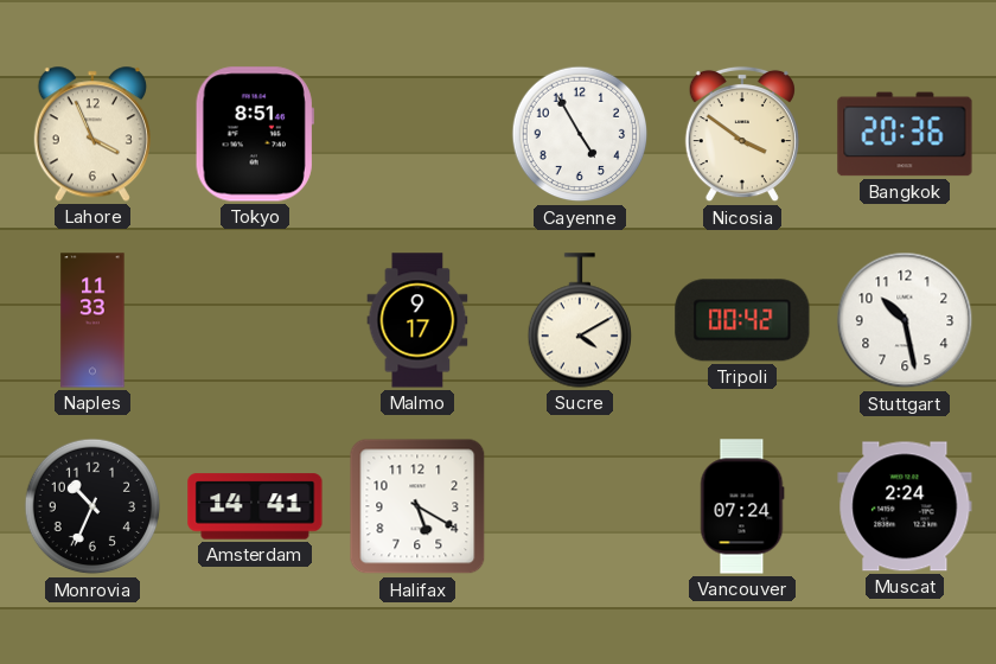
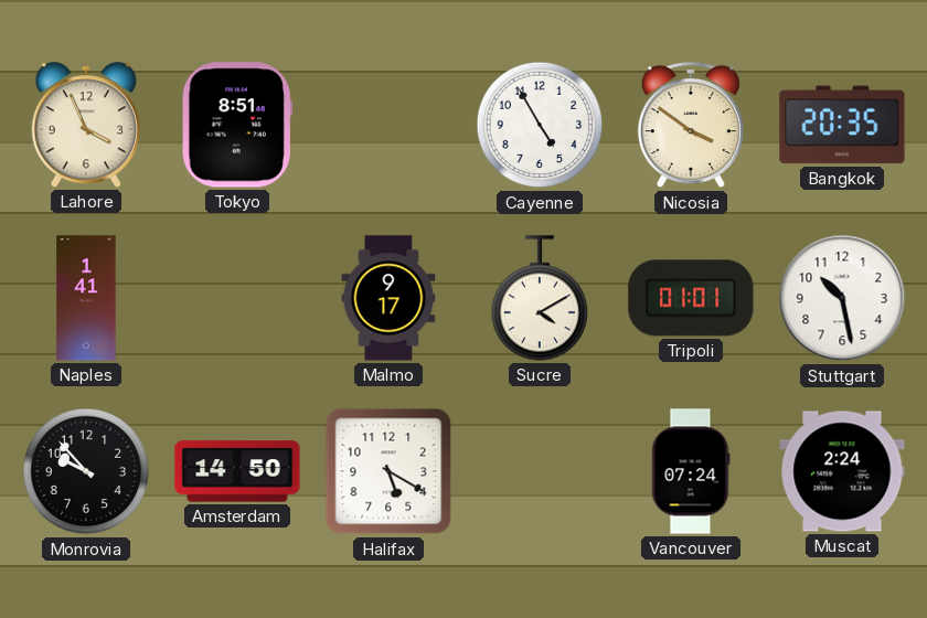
Bangkok: 20:36 -> 20:35
Naples: 11:33 -> 1:41
Tripoli: 00:42 -> 01:01
Monrovia: 10:34 -> 9:53
Amsterdam: 14:41 -> 14:50
